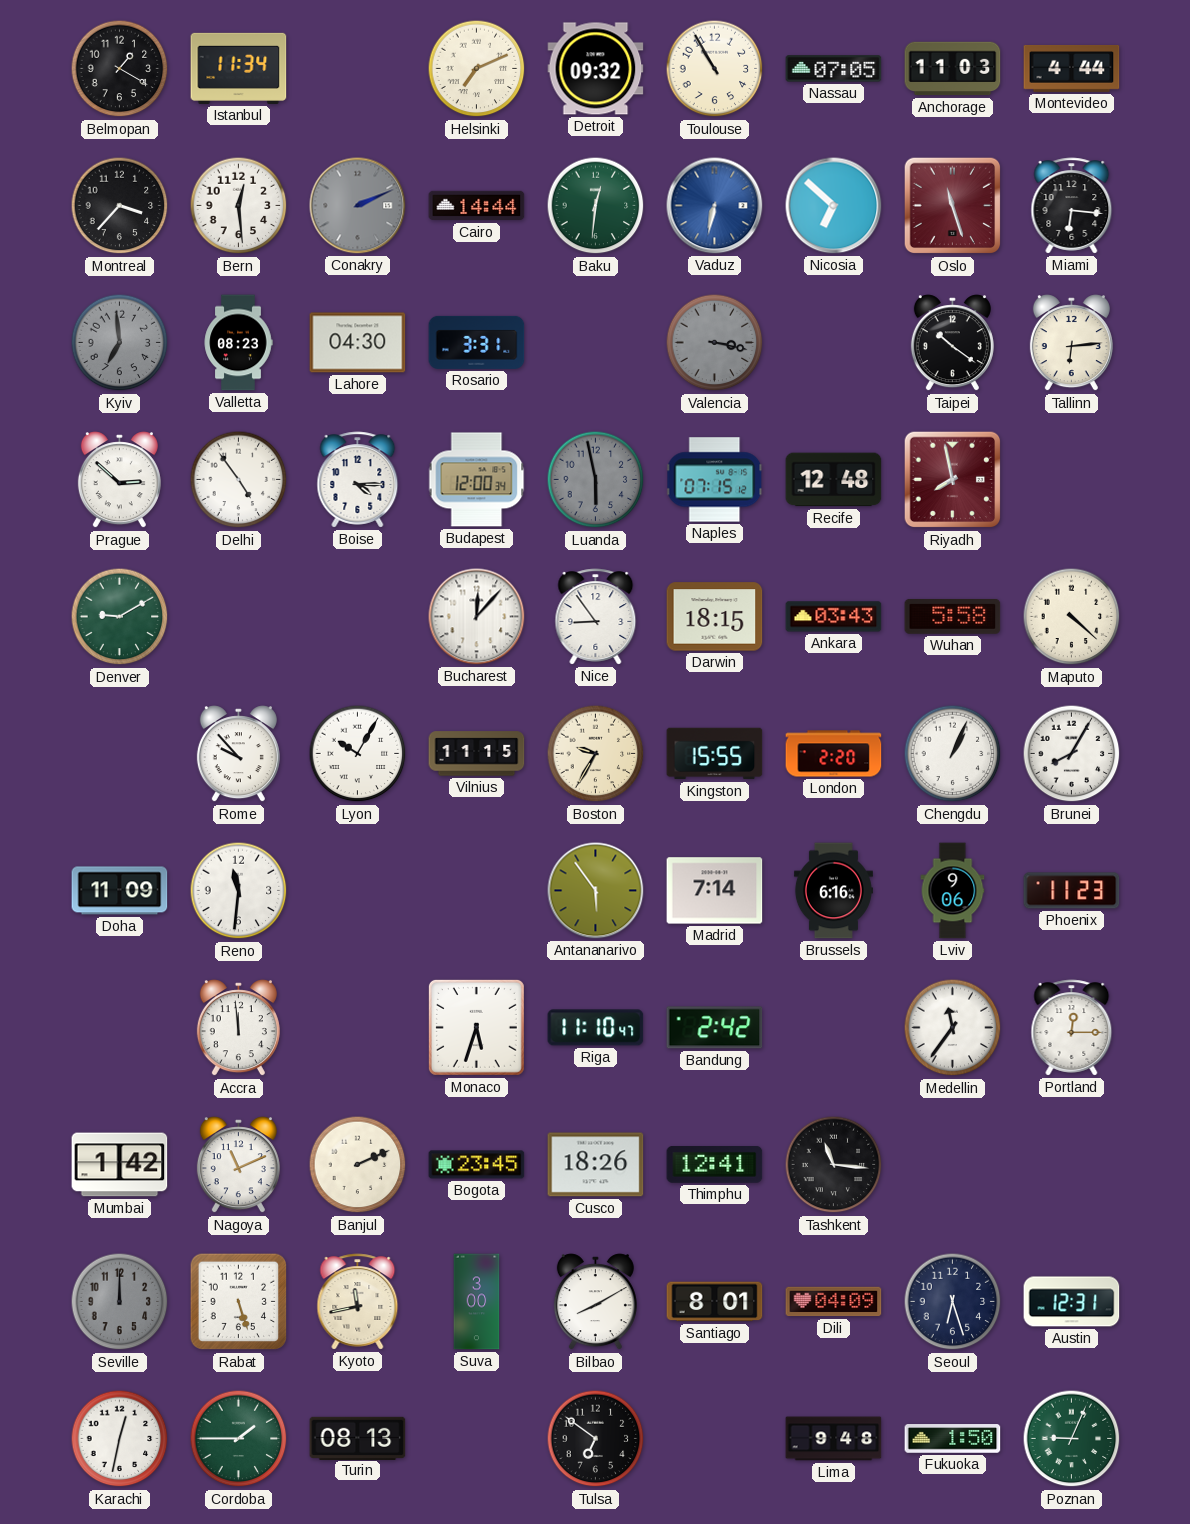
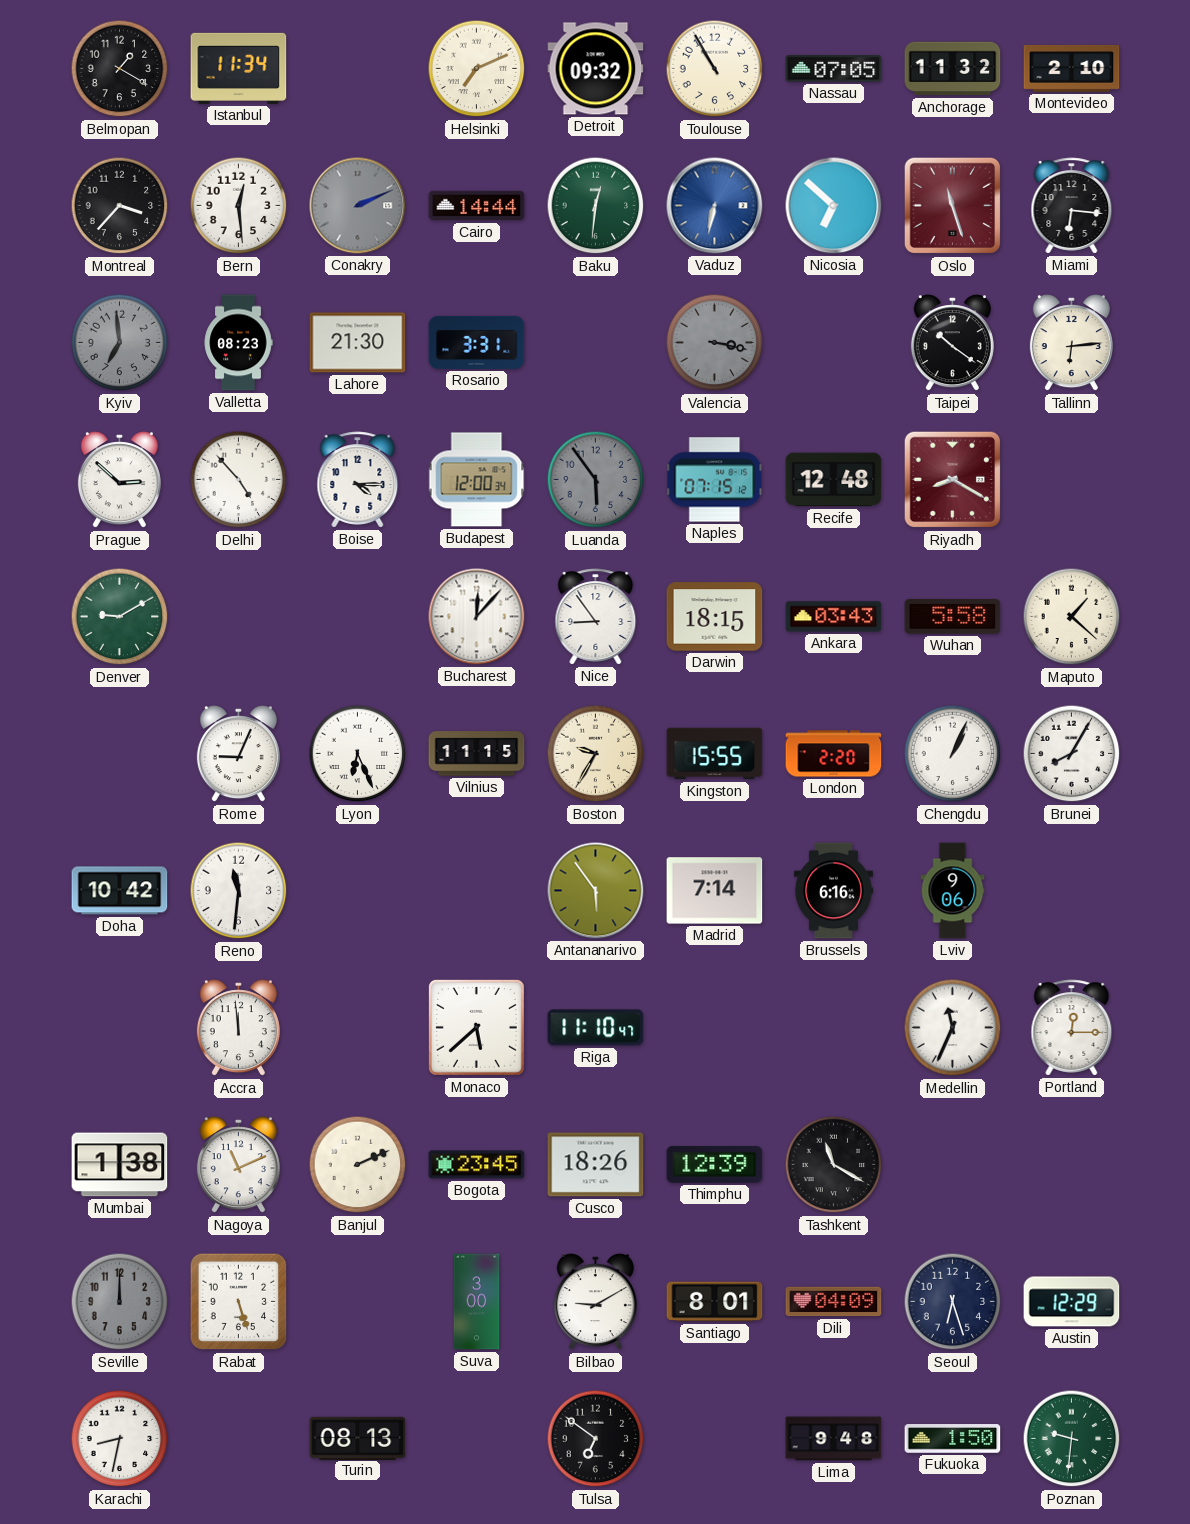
Anchorage: 11:03 -> 11:32
Montevideo: 4:44 -> 2:10
Lahore: 04:30 -> 21:30
Delhi: 4:54 -> 4:53
Luanda: 5:58 -> 5:54
Riyadh: 7:58 -> 8:20
Maputo: 4:22 -> 1:22
Rome: 9:53 -> 9:04
Lyon: 10:05 -> 6:26
Doha: 11:09 -> 10:42
Phoenix: 11:23 -> none
Monaco: 5:33 -> 5:38
Bandung: 2:42 -> none
Medellin: 11:36 -> 11:34
Mumbai: 1:42 -> 1:38
Thimphu: 12:41 -> 12:39
Tashkent: 11:16 -> 11:20
Kyoto: 11:43 -> none
Bilbao: 8:10 -> 9:10
Austin: 12:31 -> 12:29
Karachi: 12:32 -> 8:32
Cordoba: 1:45 -> none
Poznan: 9:04 -> 9:31
